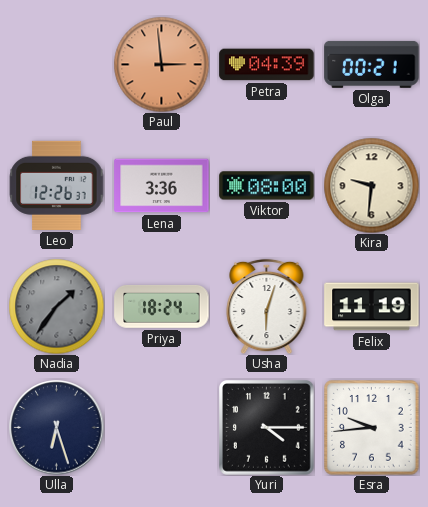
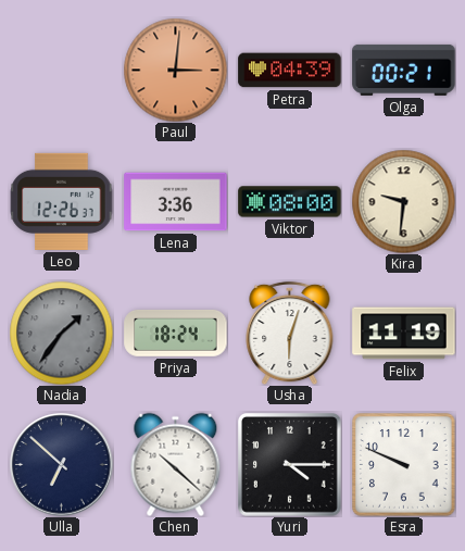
Paul: 2:59 -> 3:01
Ulla: 6:27 -> 6:52
Chen: none -> 10:22
Esra: 9:44 -> 9:49
